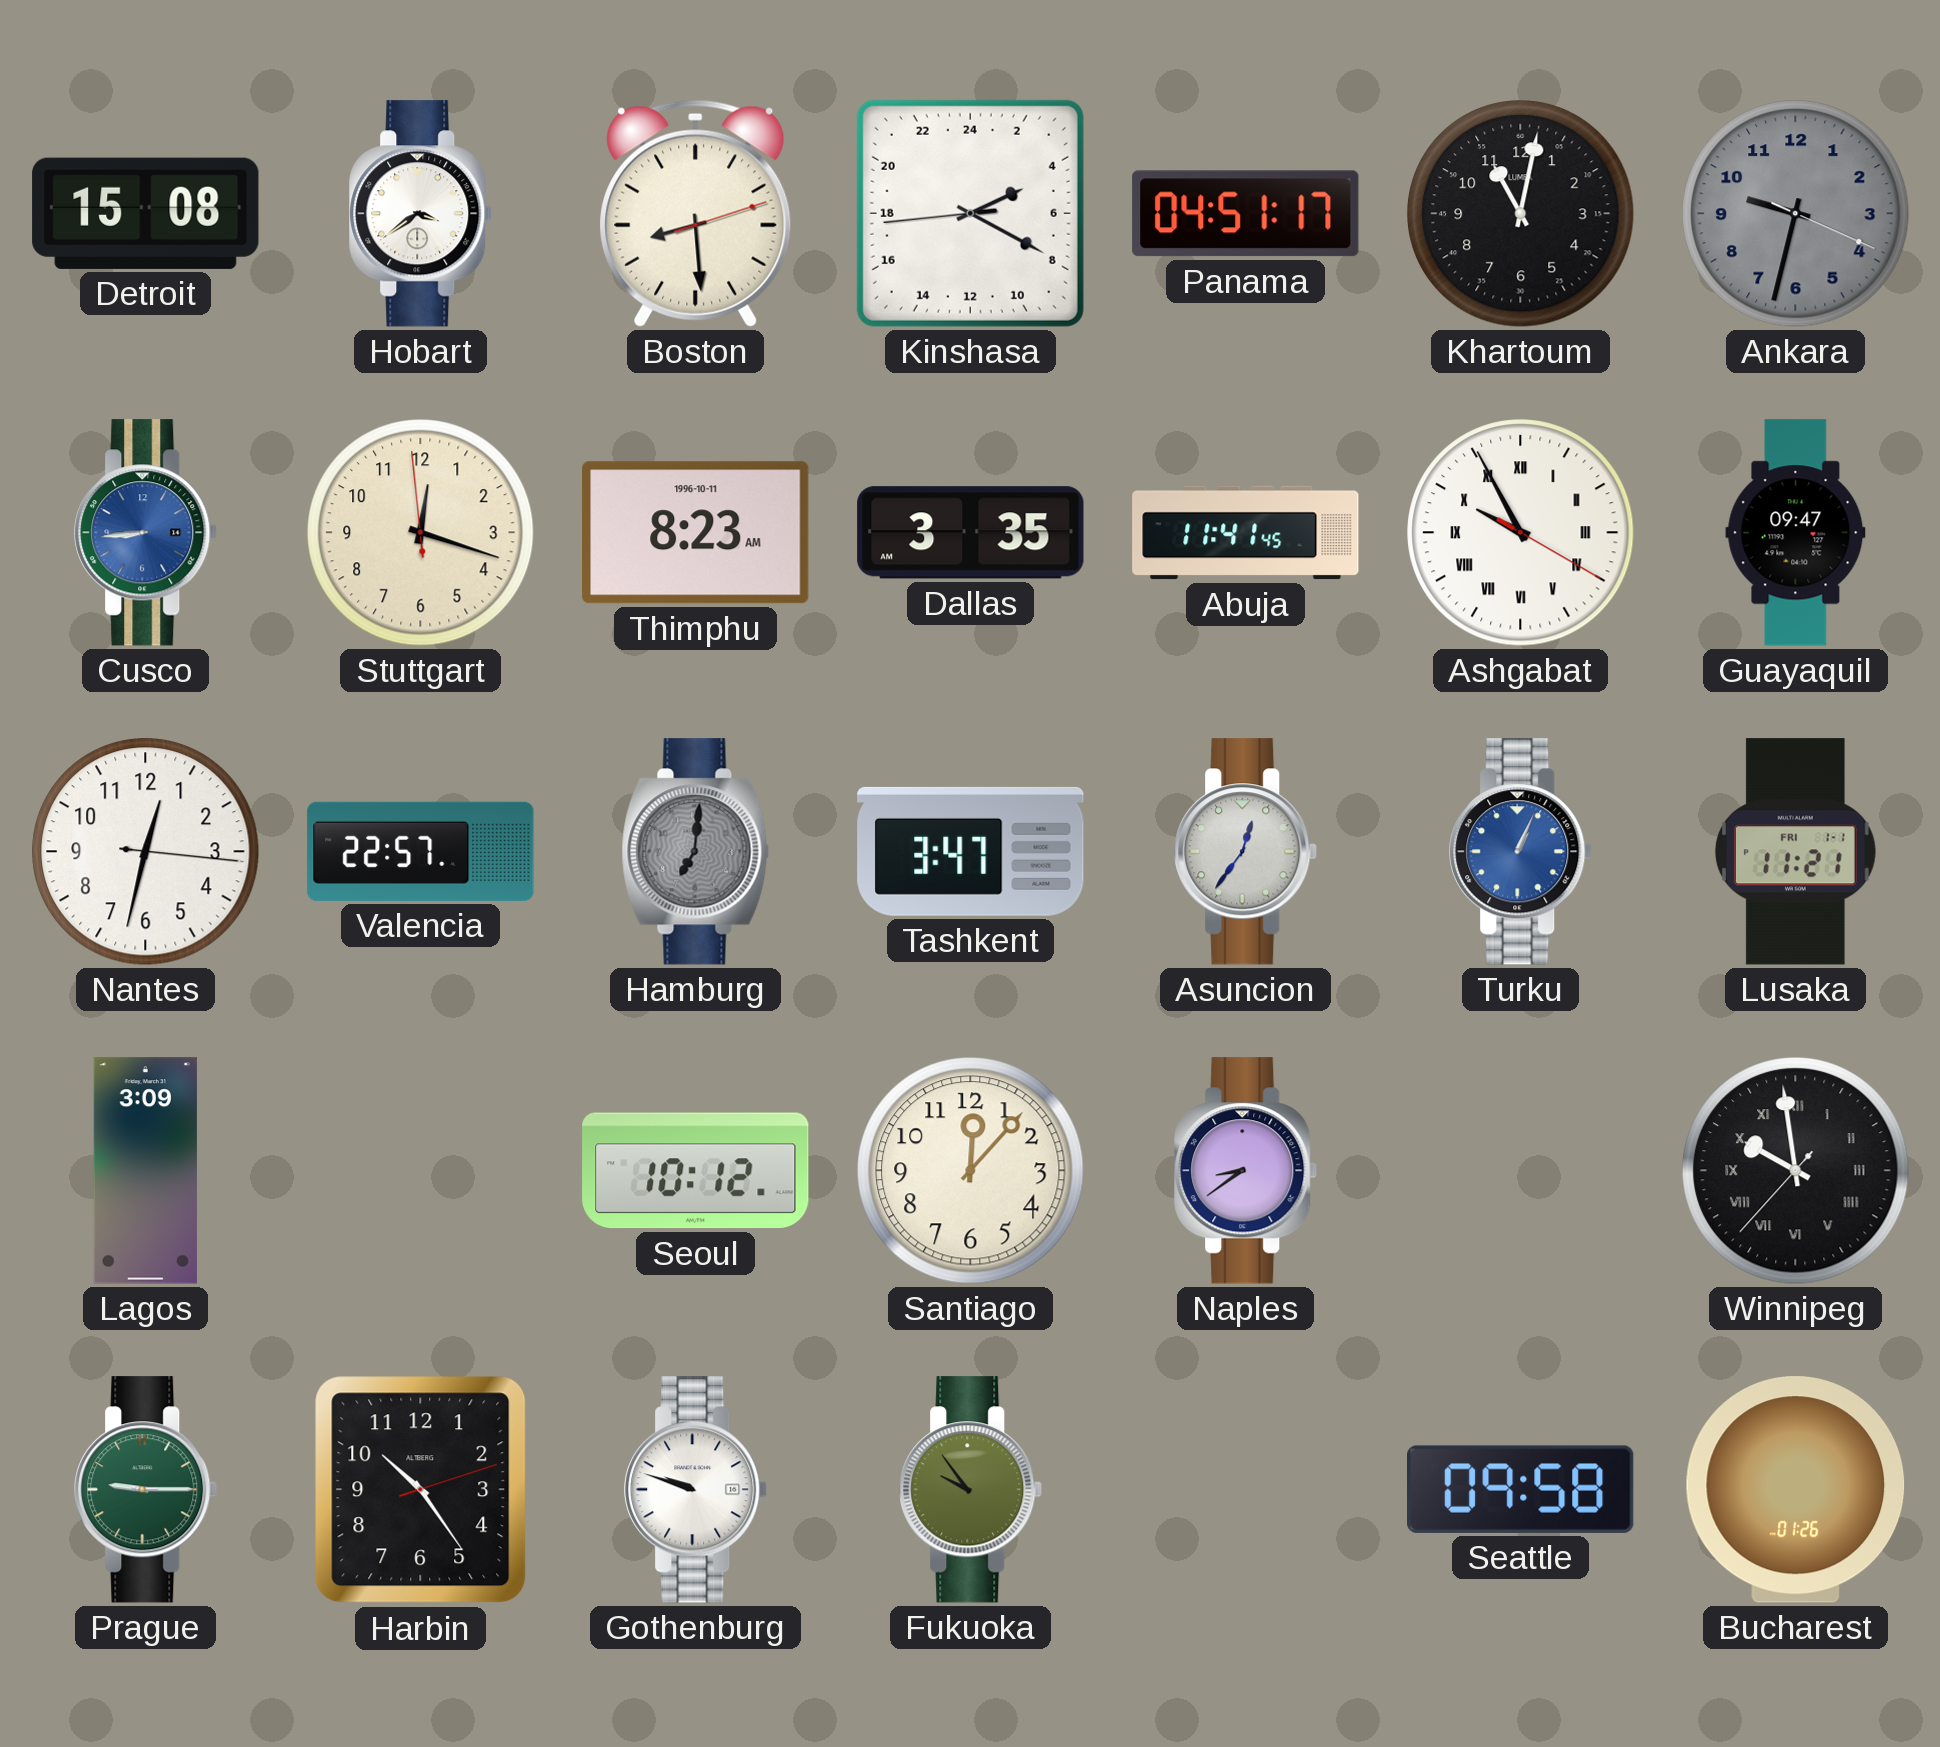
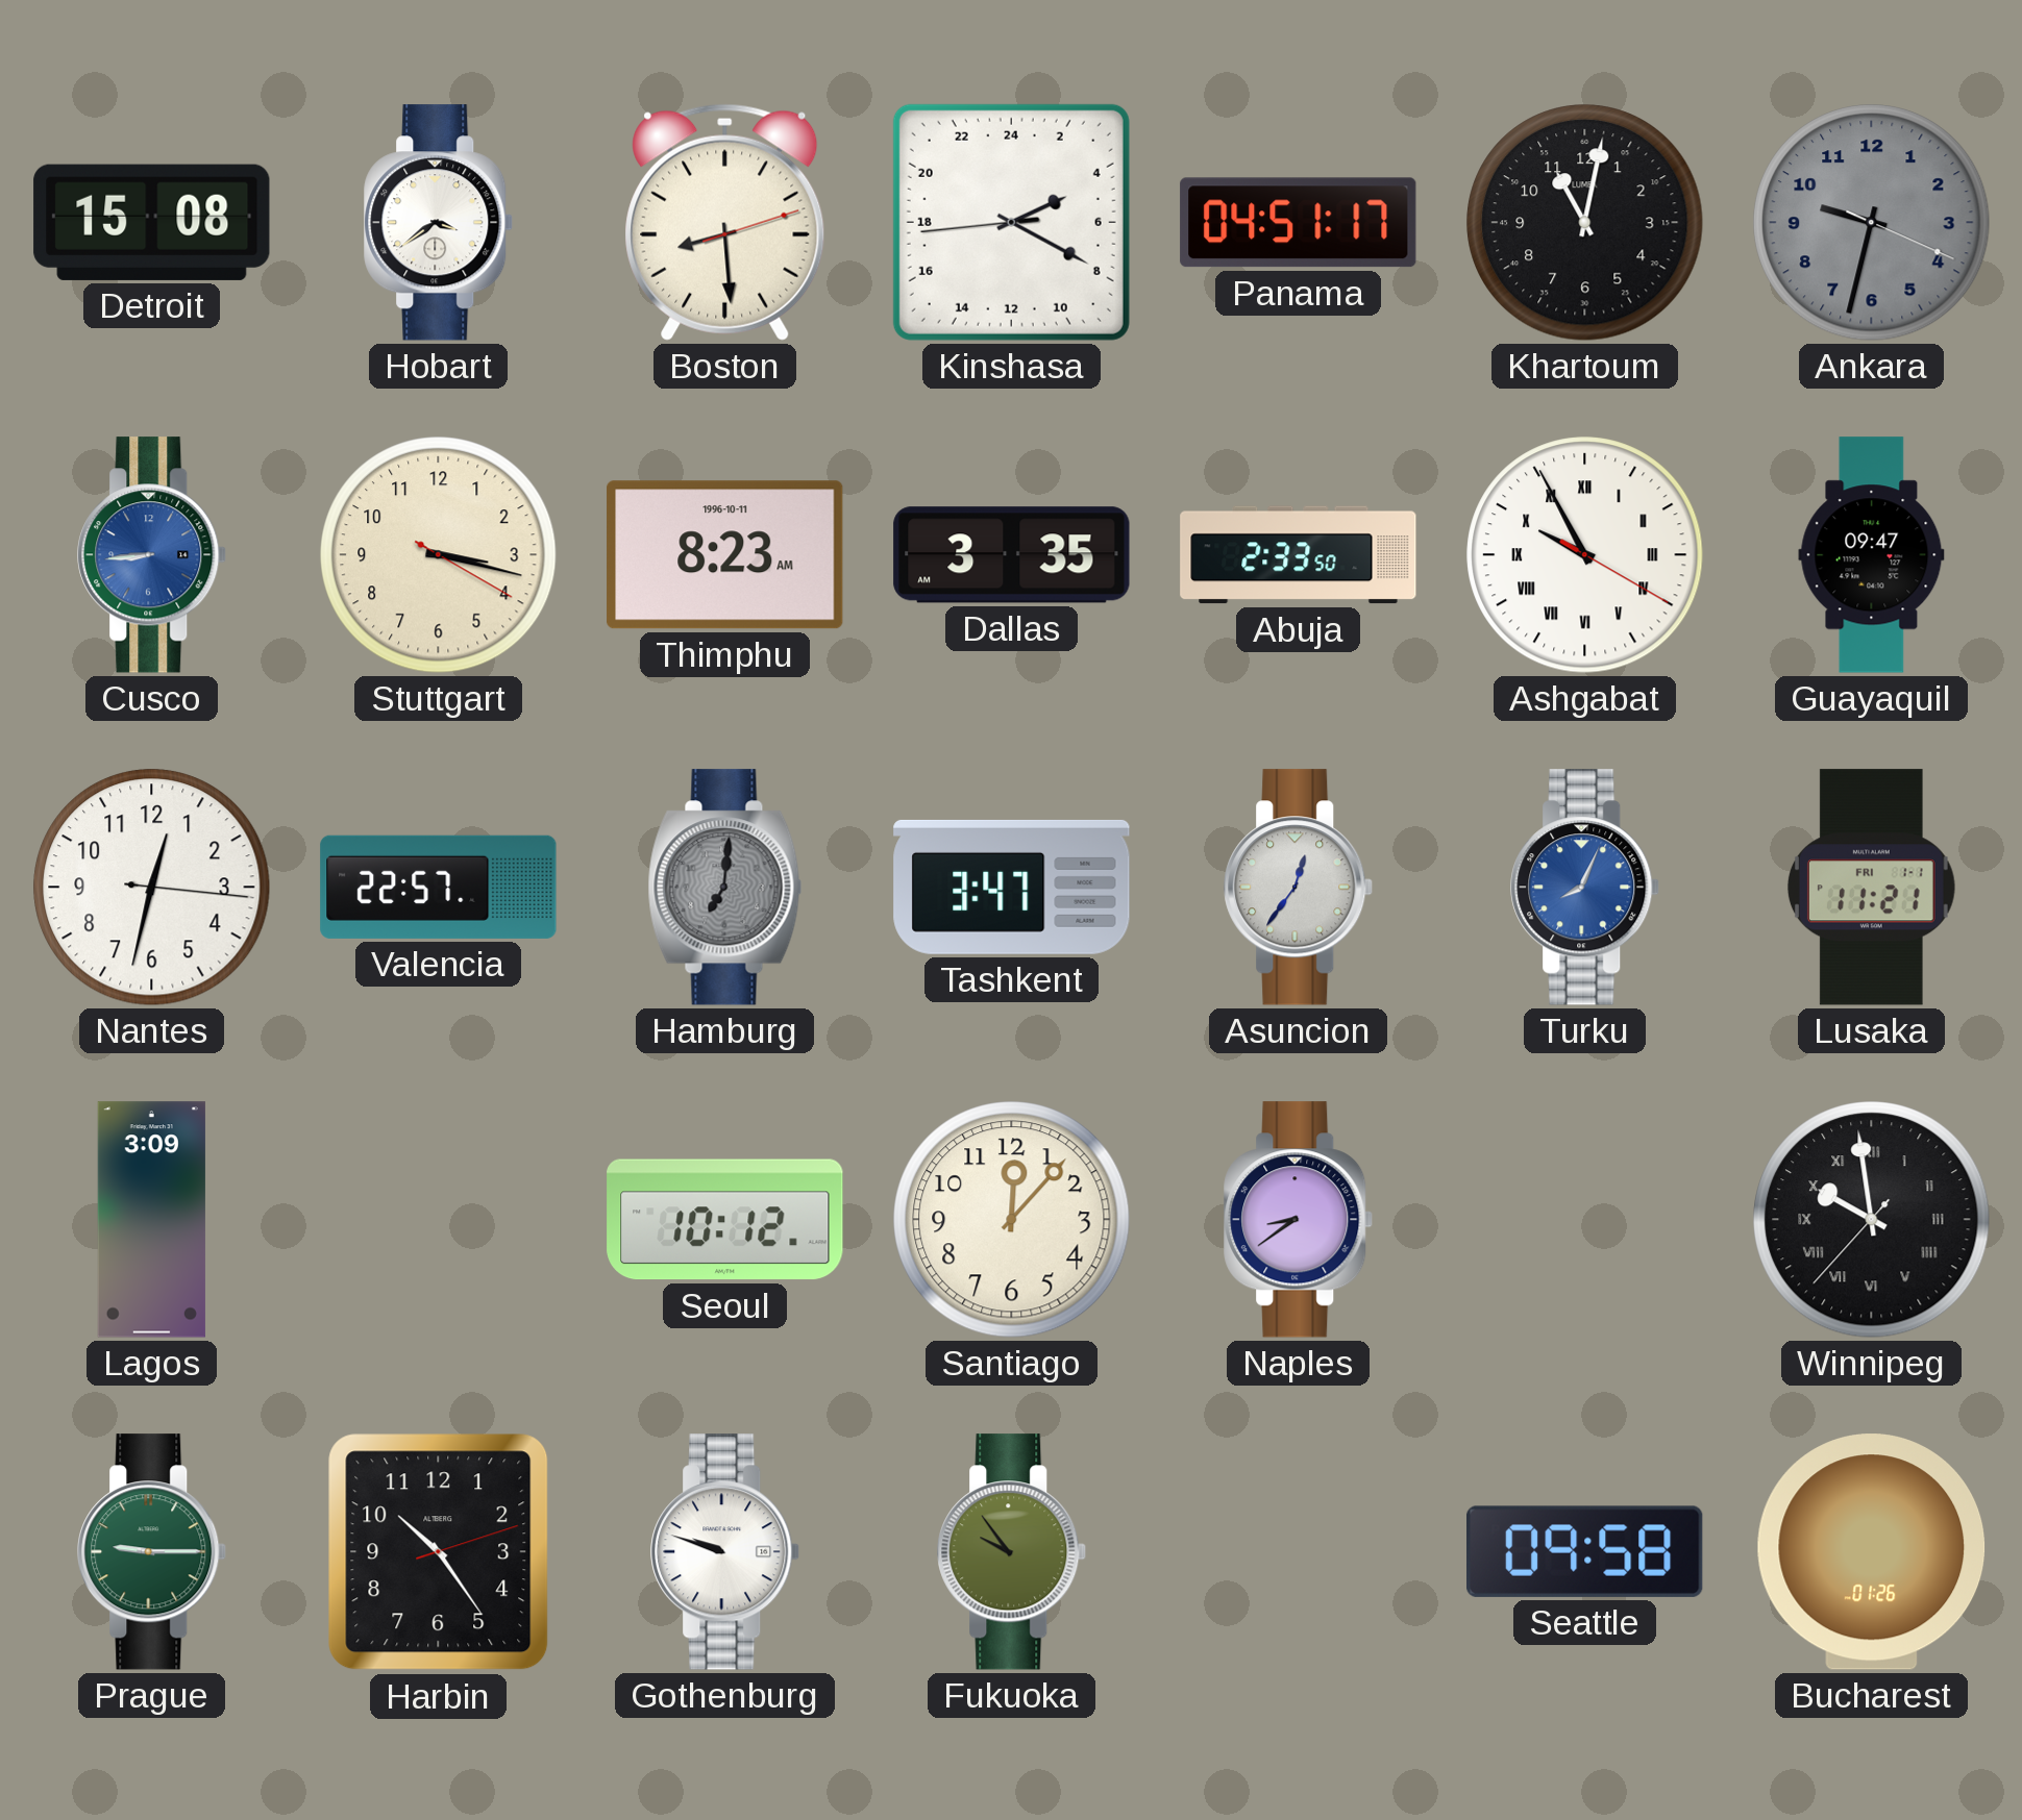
Stuttgart: 12:17 -> 3:17
Abuja: 11:41 -> 2:33
Turku: 1:04 -> 8:04
